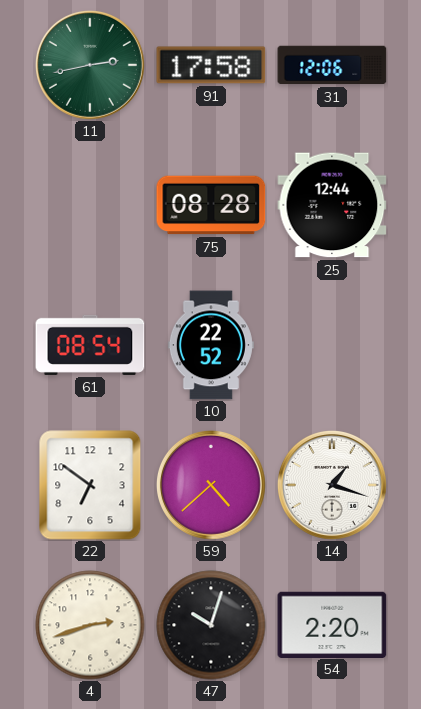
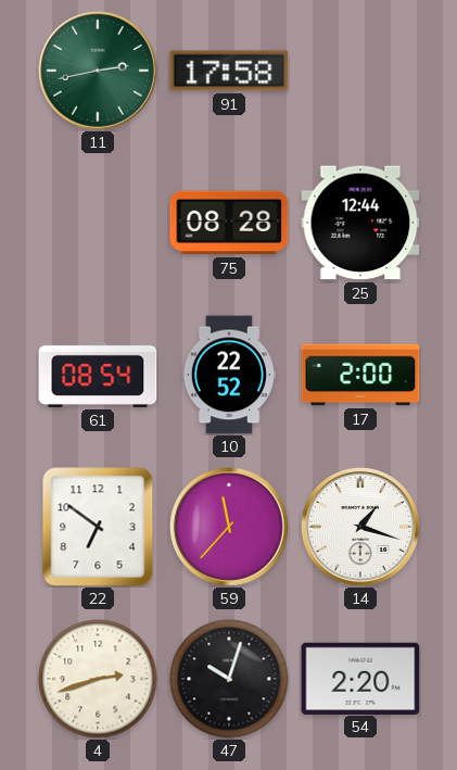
31: 12:06 -> none
17: none -> 2:00
59: 4:38 -> 11:37
